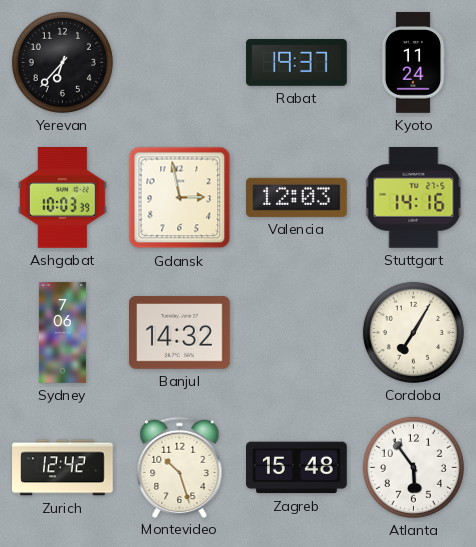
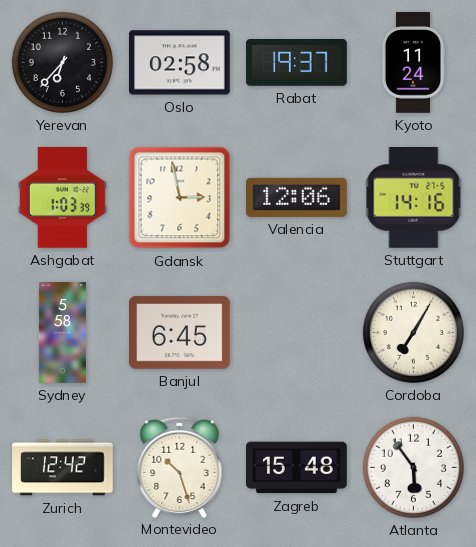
Oslo: none -> 02:58
Ashgabat: 10:03 -> 1:03
Valencia: 12:03 -> 12:06
Sydney: 7:06 -> 5:58
Banjul: 14:32 -> 6:45
